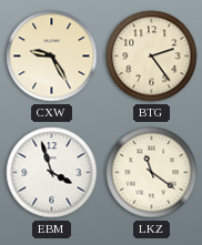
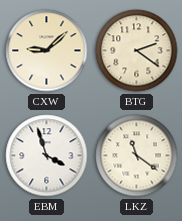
CXW: 9:25 -> 9:08
BTG: 2:24 -> 2:21
